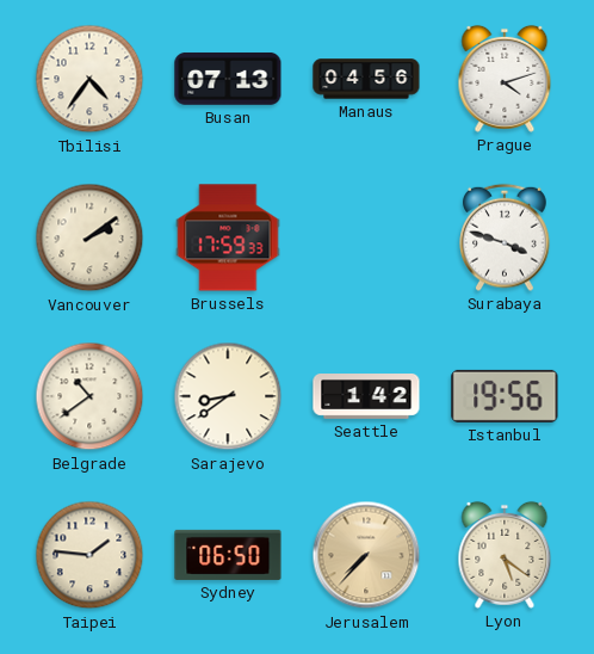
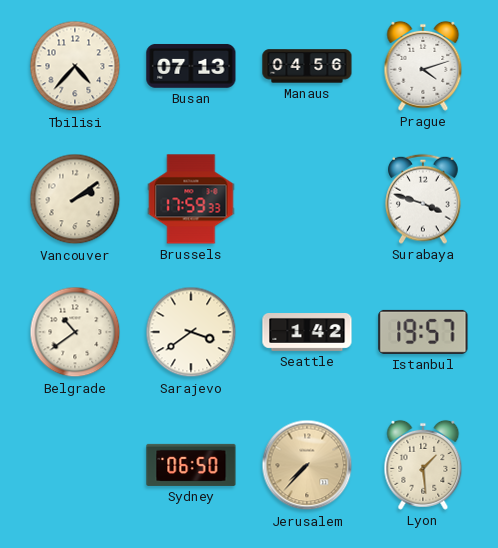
Tbilisi: 4:36 -> 4:37
Sarajevo: 8:39 -> 3:39
Istanbul: 19:56 -> 19:57
Taipei: 1:46 -> none
Lyon: 5:21 -> 1:29
